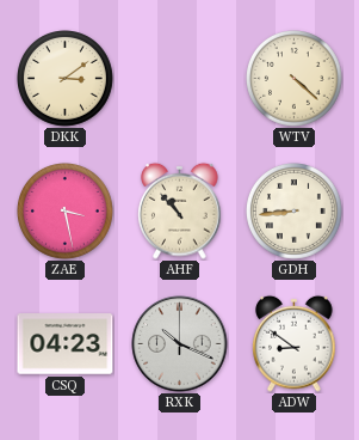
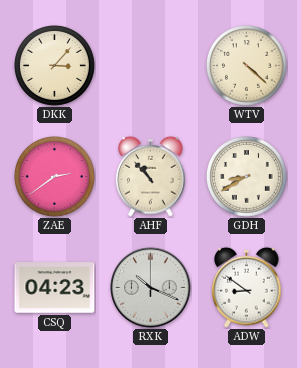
DKK: 3:09 -> 3:07
ZAE: 3:28 -> 2:39
GDH: 8:44 -> 8:40
